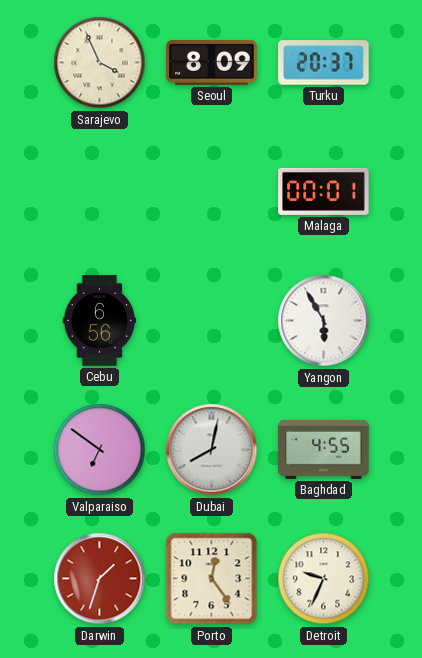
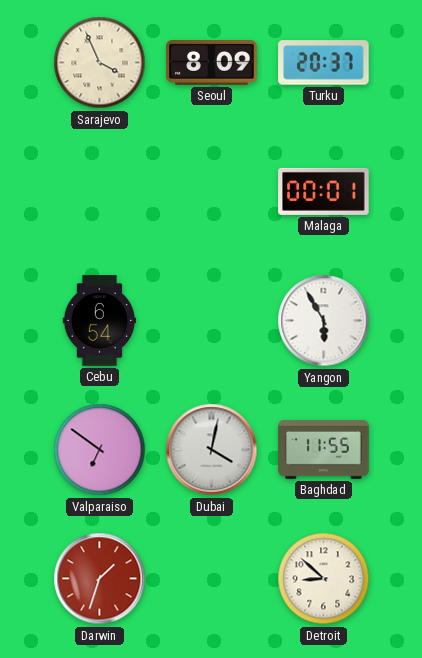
Cebu: 6:56 -> 6:54
Dubai: 8:02 -> 4:02
Baghdad: 4:55 -> 11:55
Porto: 12:24 -> none
Detroit: 9:34 -> 8:52
